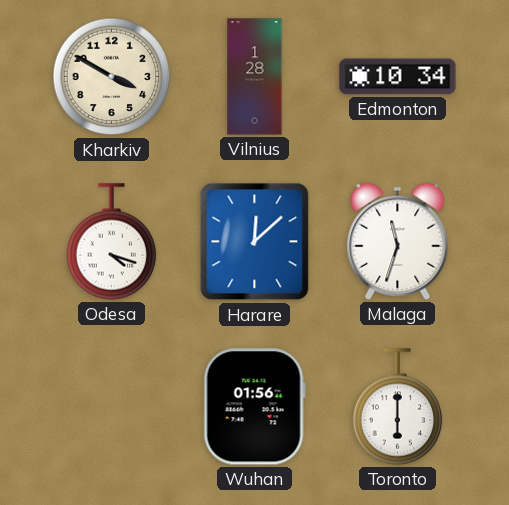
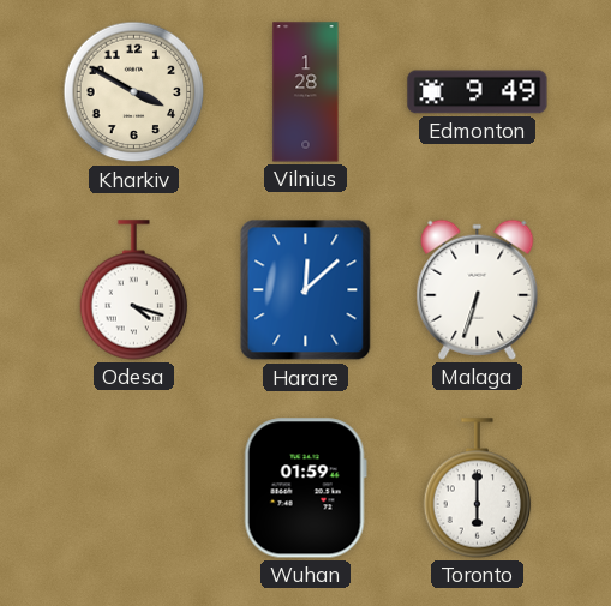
Edmonton: 10:34 -> 9:49
Malaga: 11:33 -> 6:33
Wuhan: 01:56 -> 01:59
